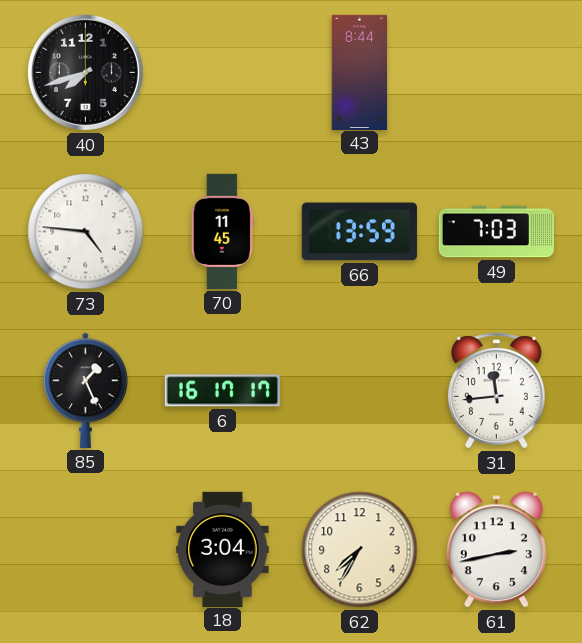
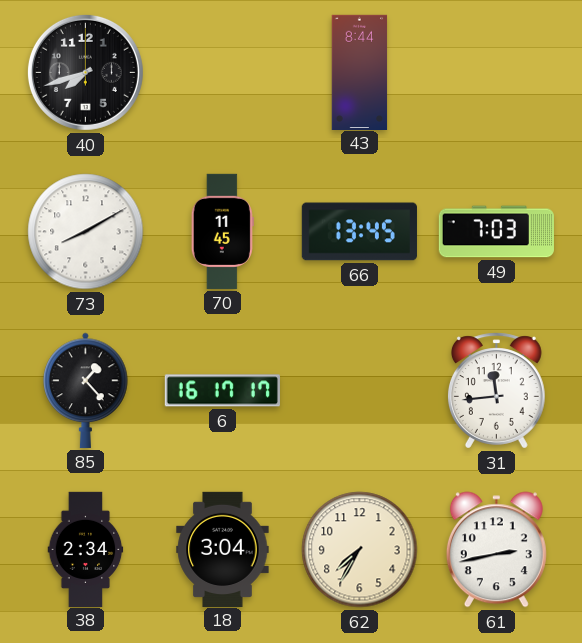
73: 4:46 -> 8:10
66: 13:59 -> 13:45
85: 1:26 -> 1:23
38: none -> 2:34
